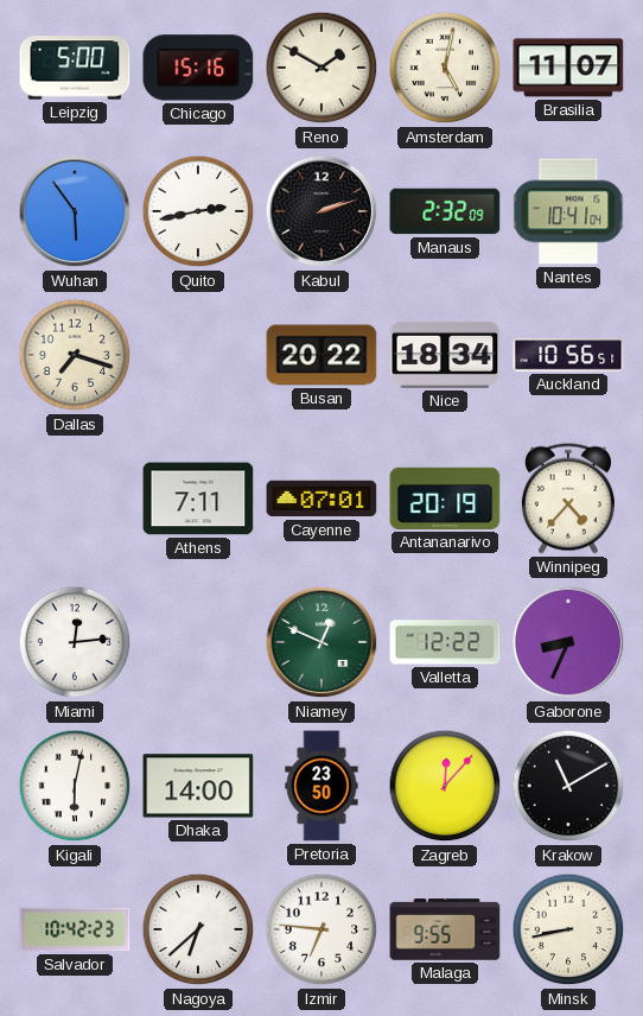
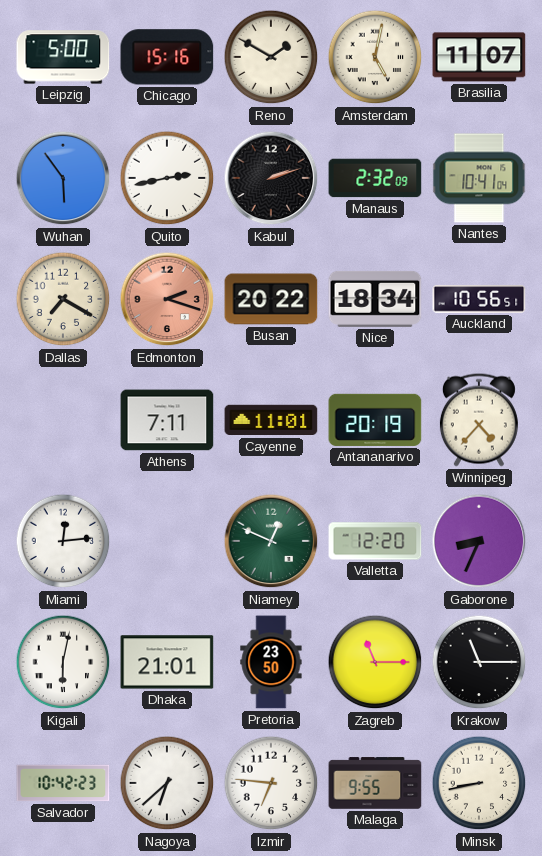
Dallas: 7:18 -> 7:20
Edmonton: none -> 2:18
Cayenne: 07:01 -> 11:01
Valletta: 12:22 -> 12:20
Dhaka: 14:00 -> 21:01
Zagreb: 12:07 -> 11:15
Krakow: 11:10 -> 11:15
